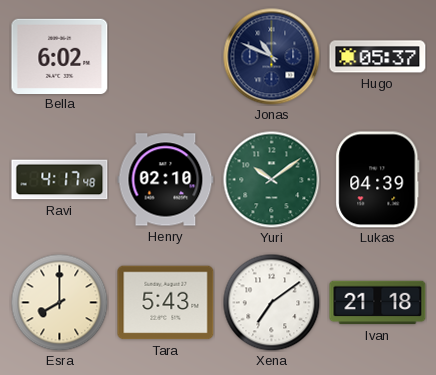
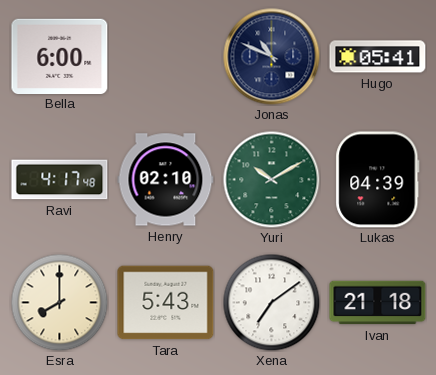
Bella: 6:02 -> 6:00
Hugo: 05:37 -> 05:41
Yuri: 10:09 -> 10:10
